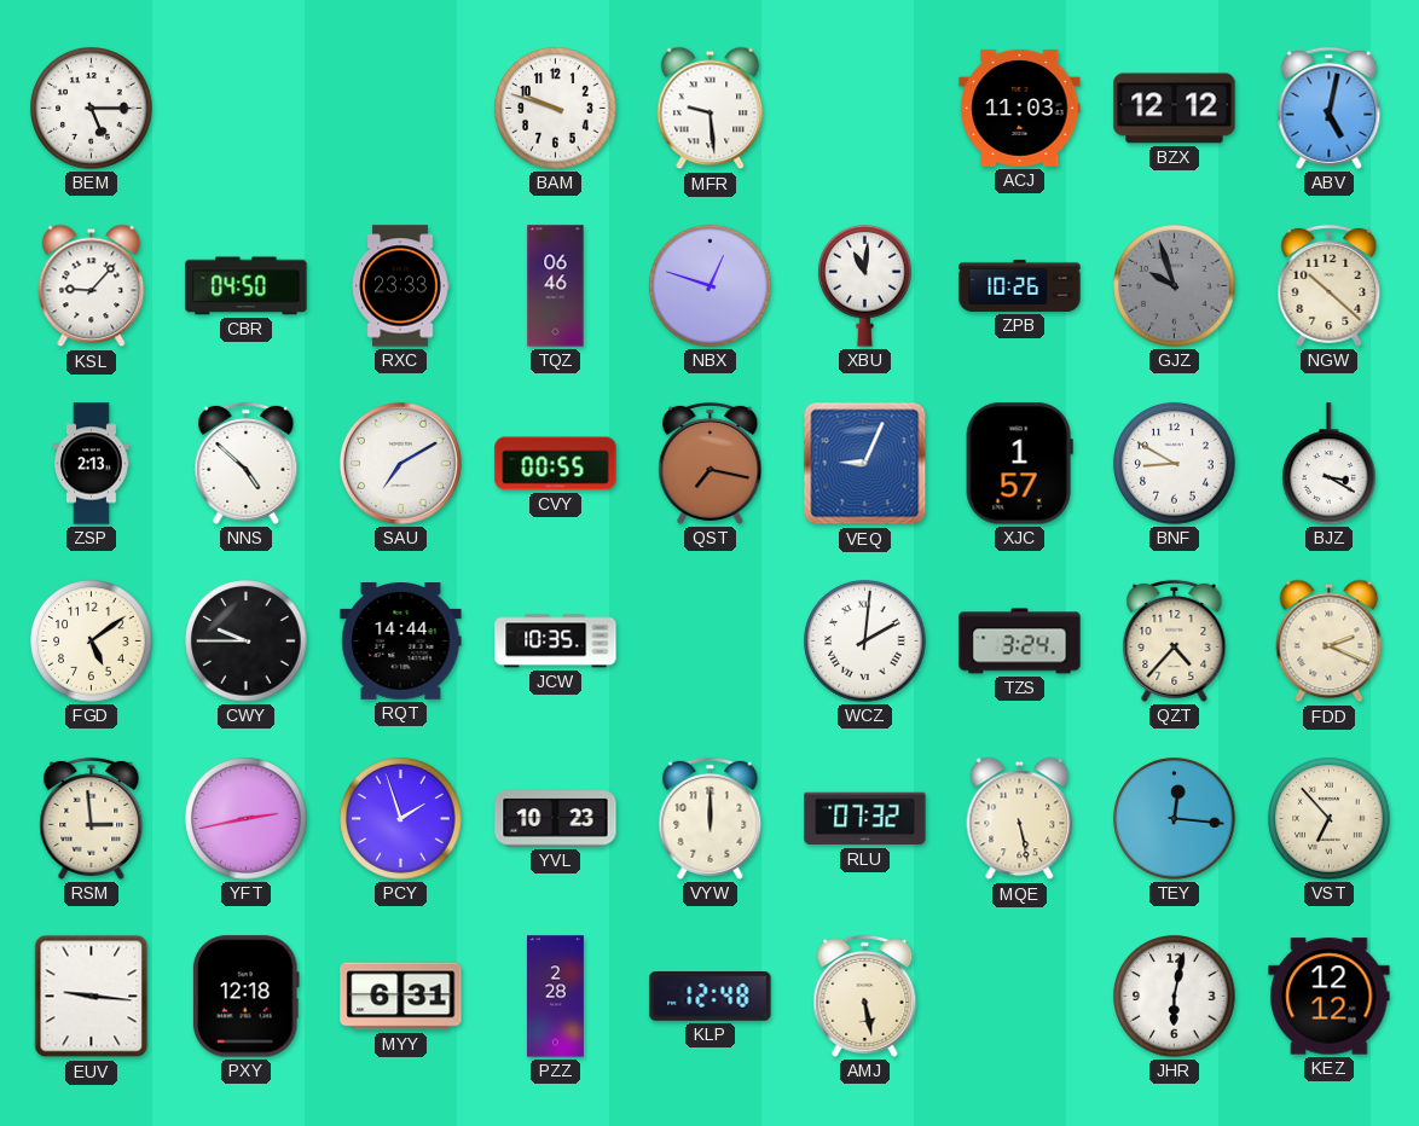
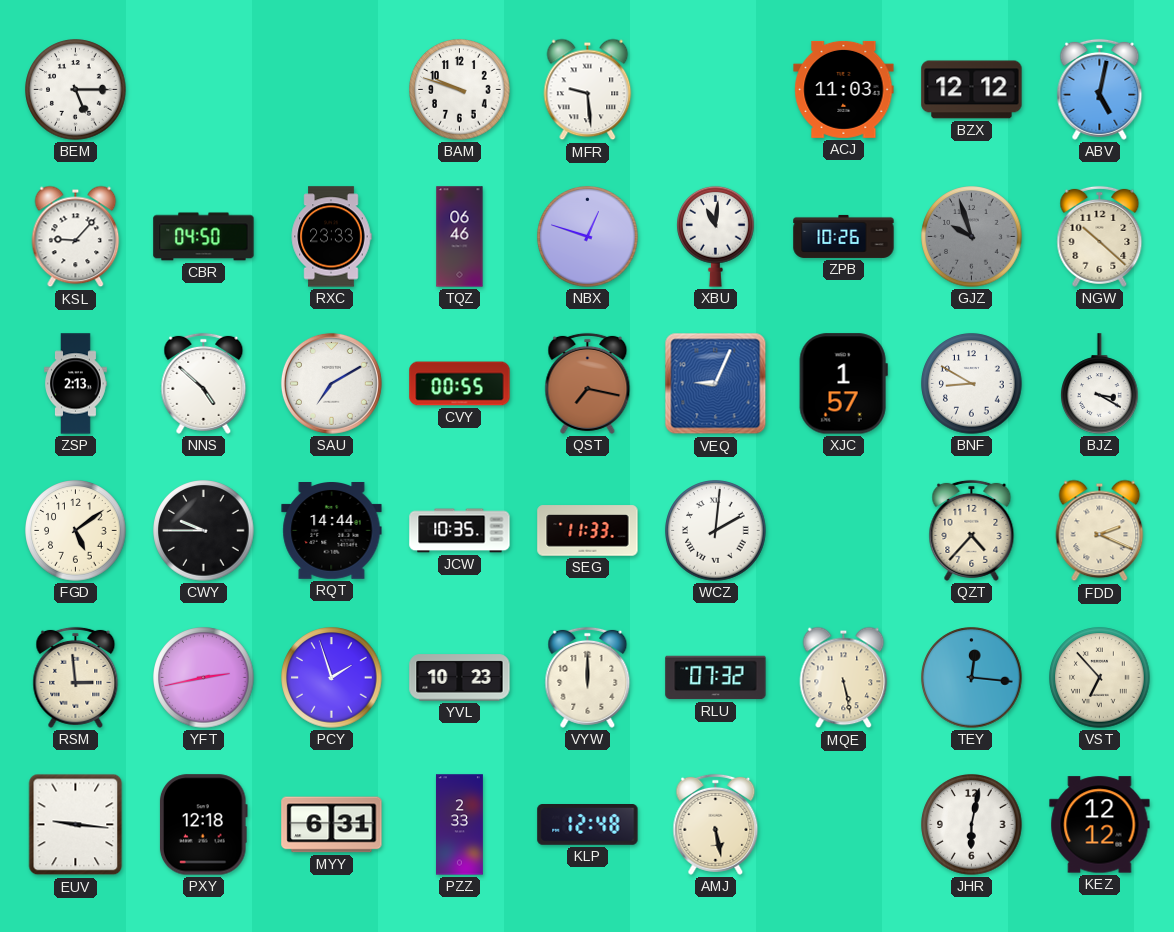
SEG: none -> 11:33
TZS: 3:24 -> none
PZZ: 2:28 -> 2:33
